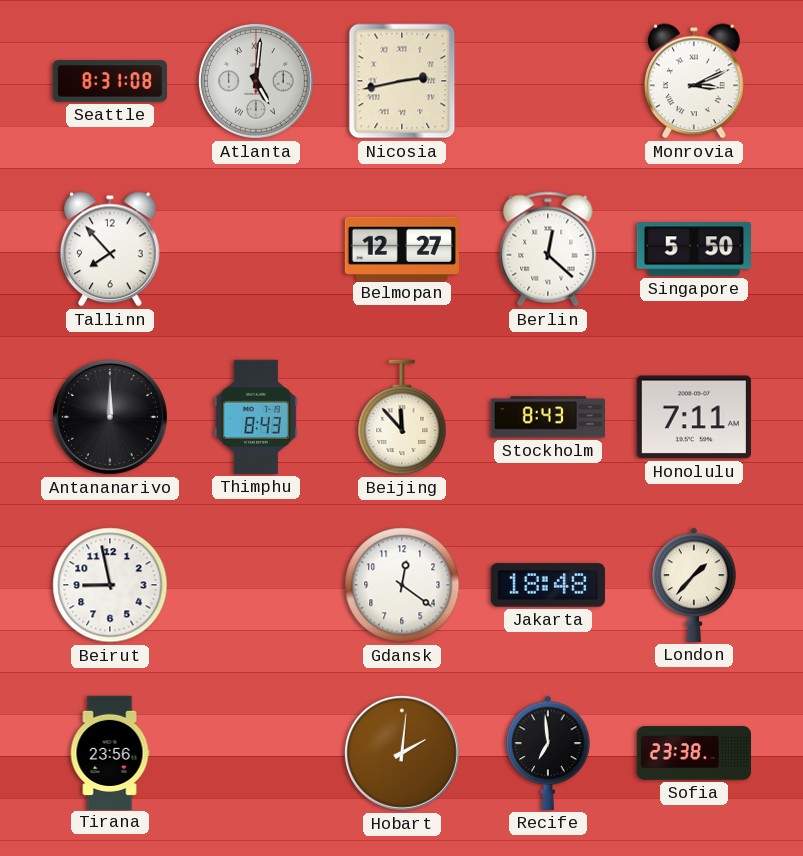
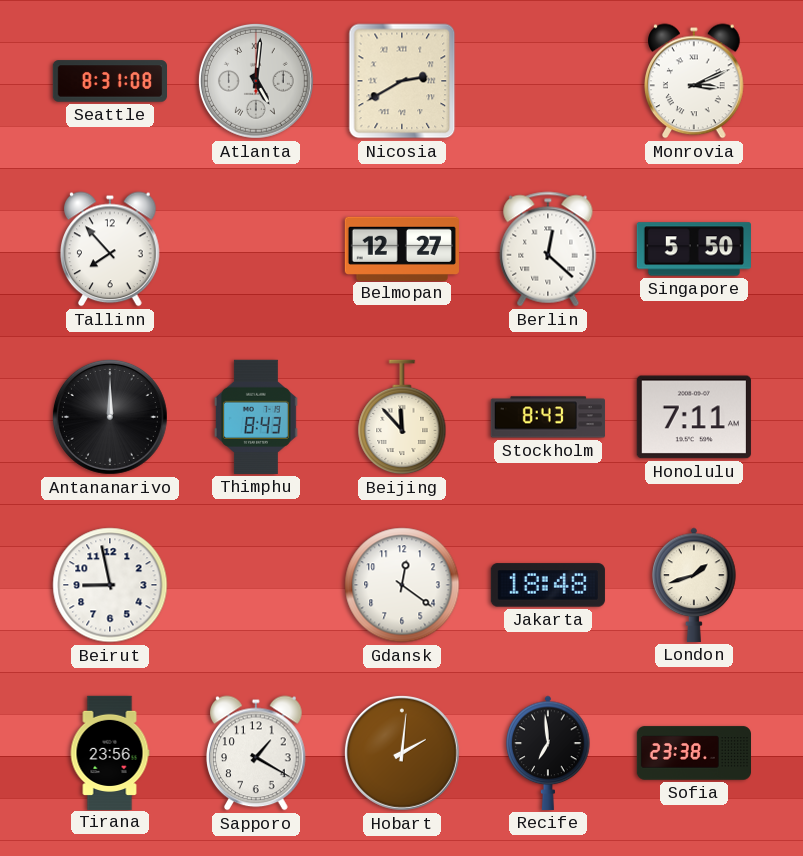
Nicosia: 2:43 -> 2:40
London: 1:37 -> 1:42
Sapporo: none -> 1:20
